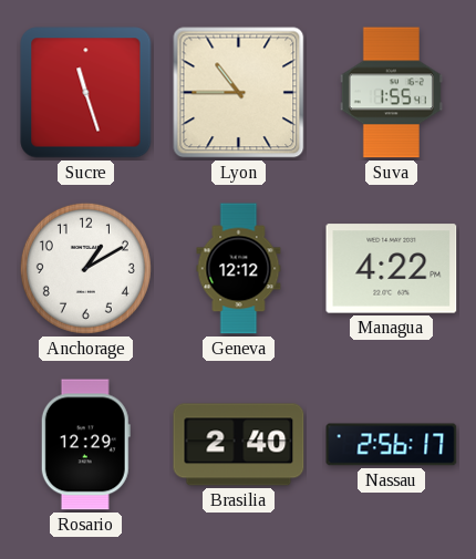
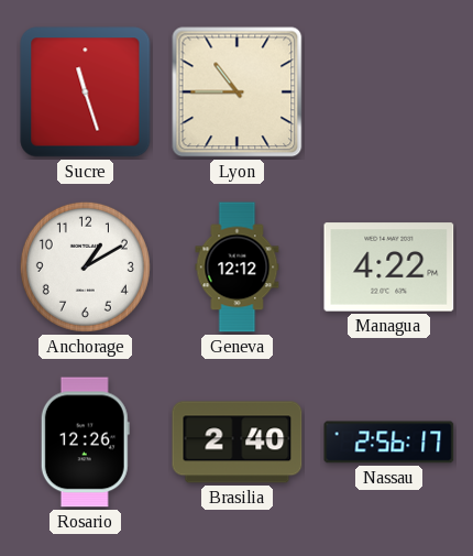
Suva: 1:55 -> none
Rosario: 12:29 -> 12:26
